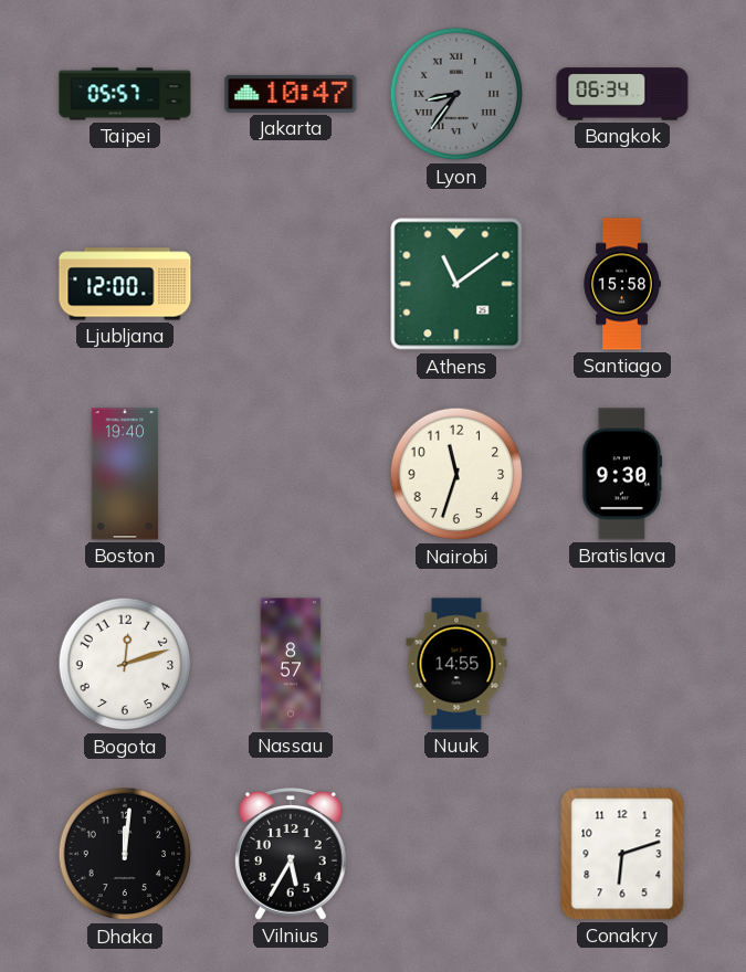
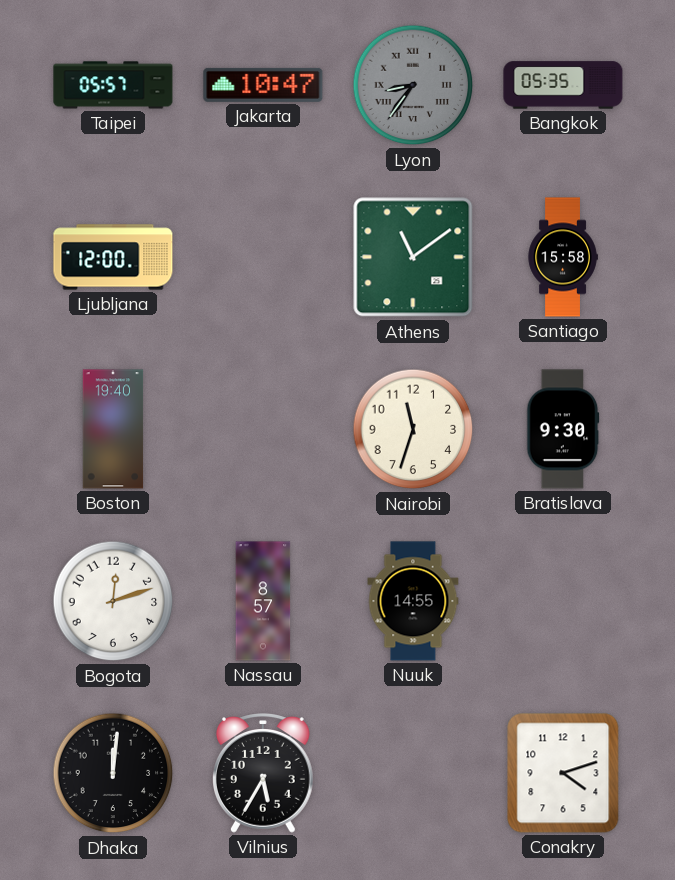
Bangkok: 06:34 -> 05:35
Conakry: 6:12 -> 4:12
